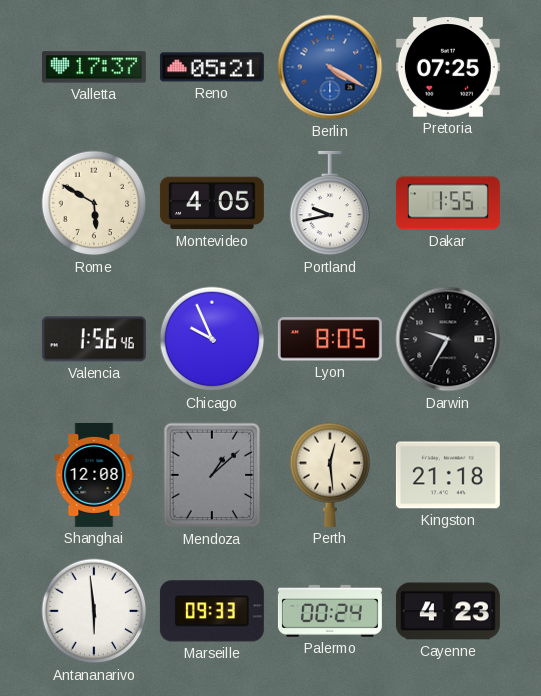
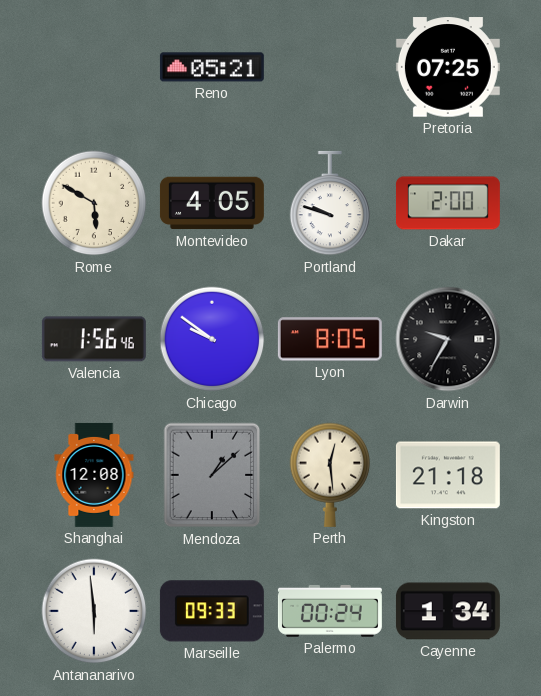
Valletta: 17:37 -> none
Berlin: 4:20 -> none
Portland: 9:43 -> 9:48
Dakar: 1:55 -> 2:00
Chicago: 9:56 -> 9:51
Cayenne: 4:23 -> 1:34
